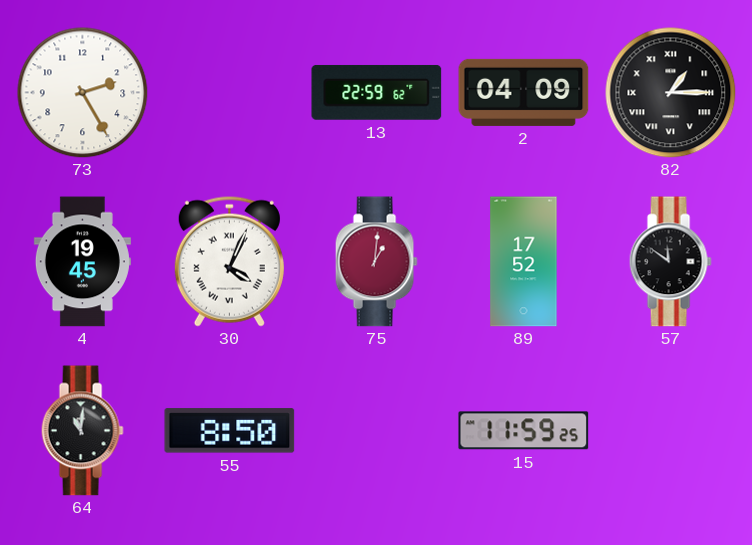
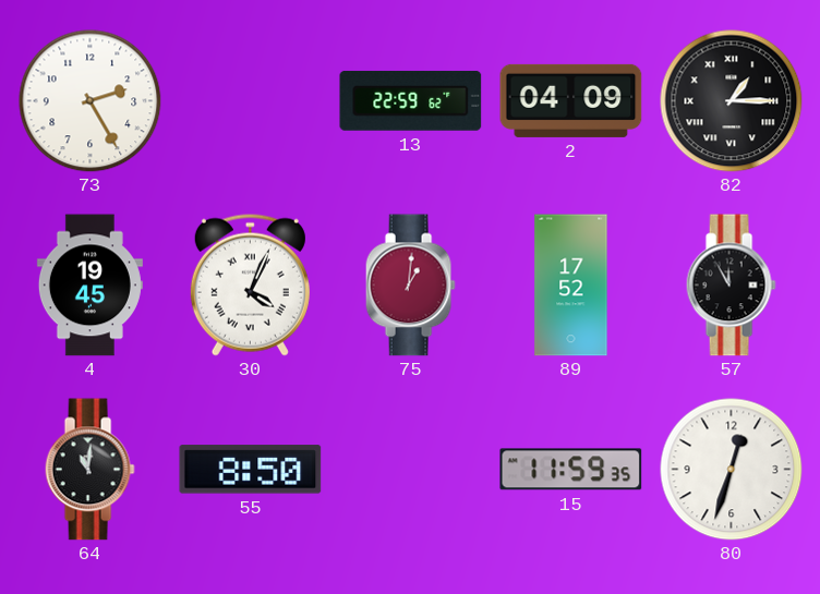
57: 11:51 -> 11:55
15: 11:59:25 -> 11:59:35
80: none -> 12:33
